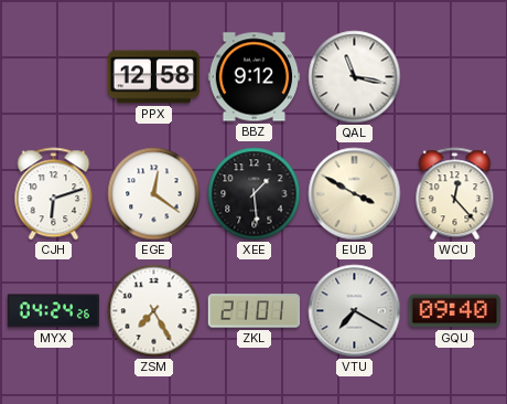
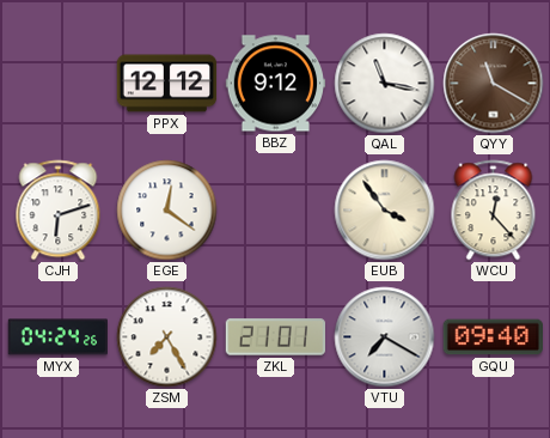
PPX: 12:58 -> 12:12
QYY: none -> 11:20
XEE: 1:29 -> none
EUB: 3:50 -> 3:54
